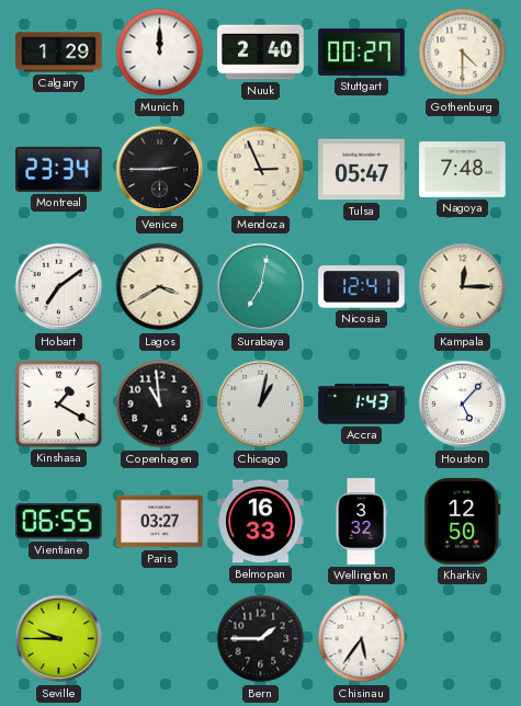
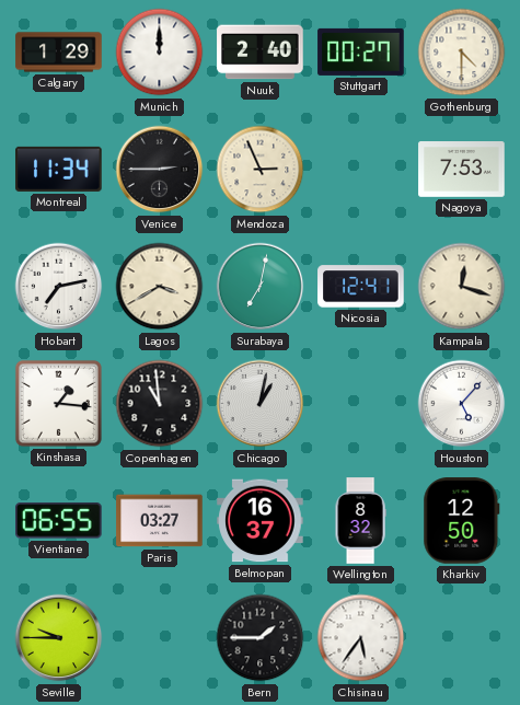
Montreal: 23:34 -> 11:34
Tulsa: 05:47 -> none
Nagoya: 7:48 -> 7:53
Hobart: 7:09 -> 7:13
Kampala: 12:15 -> 12:18
Kinshasa: 1:20 -> 1:16
Accra: 1:43 -> none
Belmopan: 16:33 -> 16:37
Wellington: 3:32 -> 8:32
